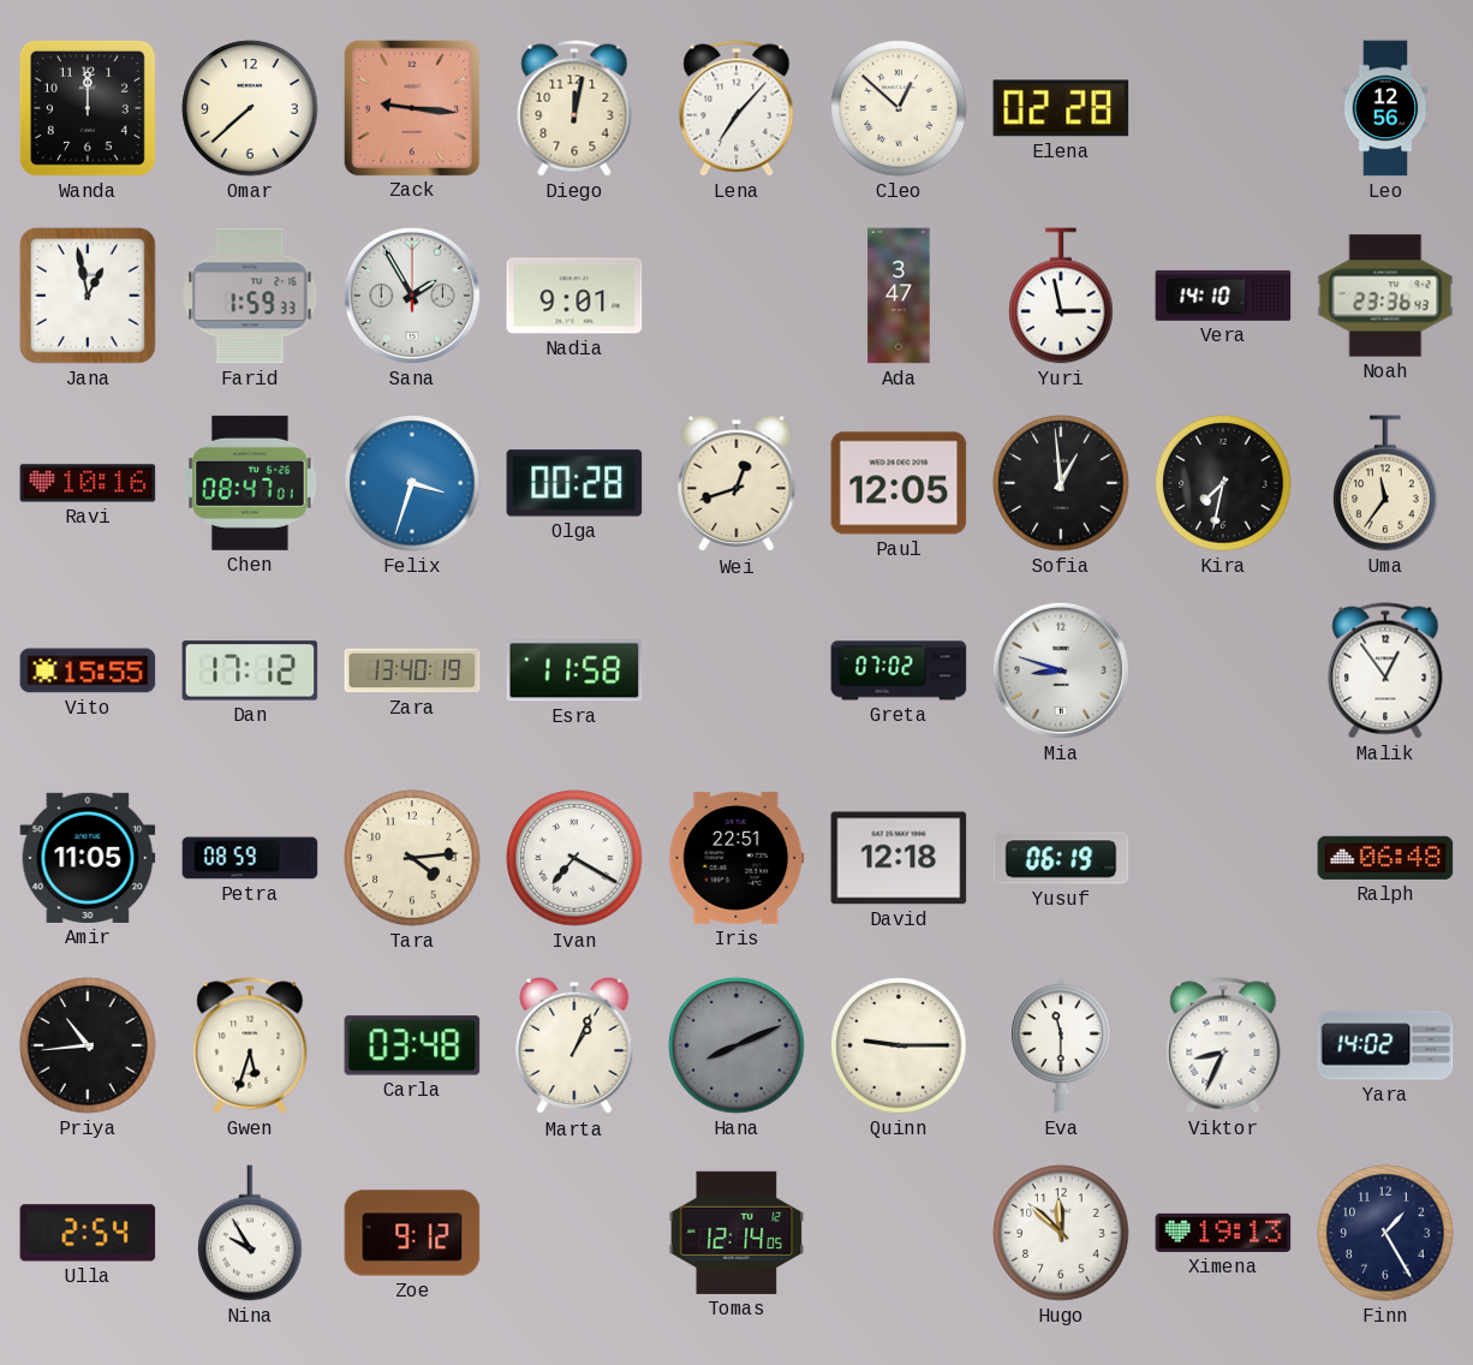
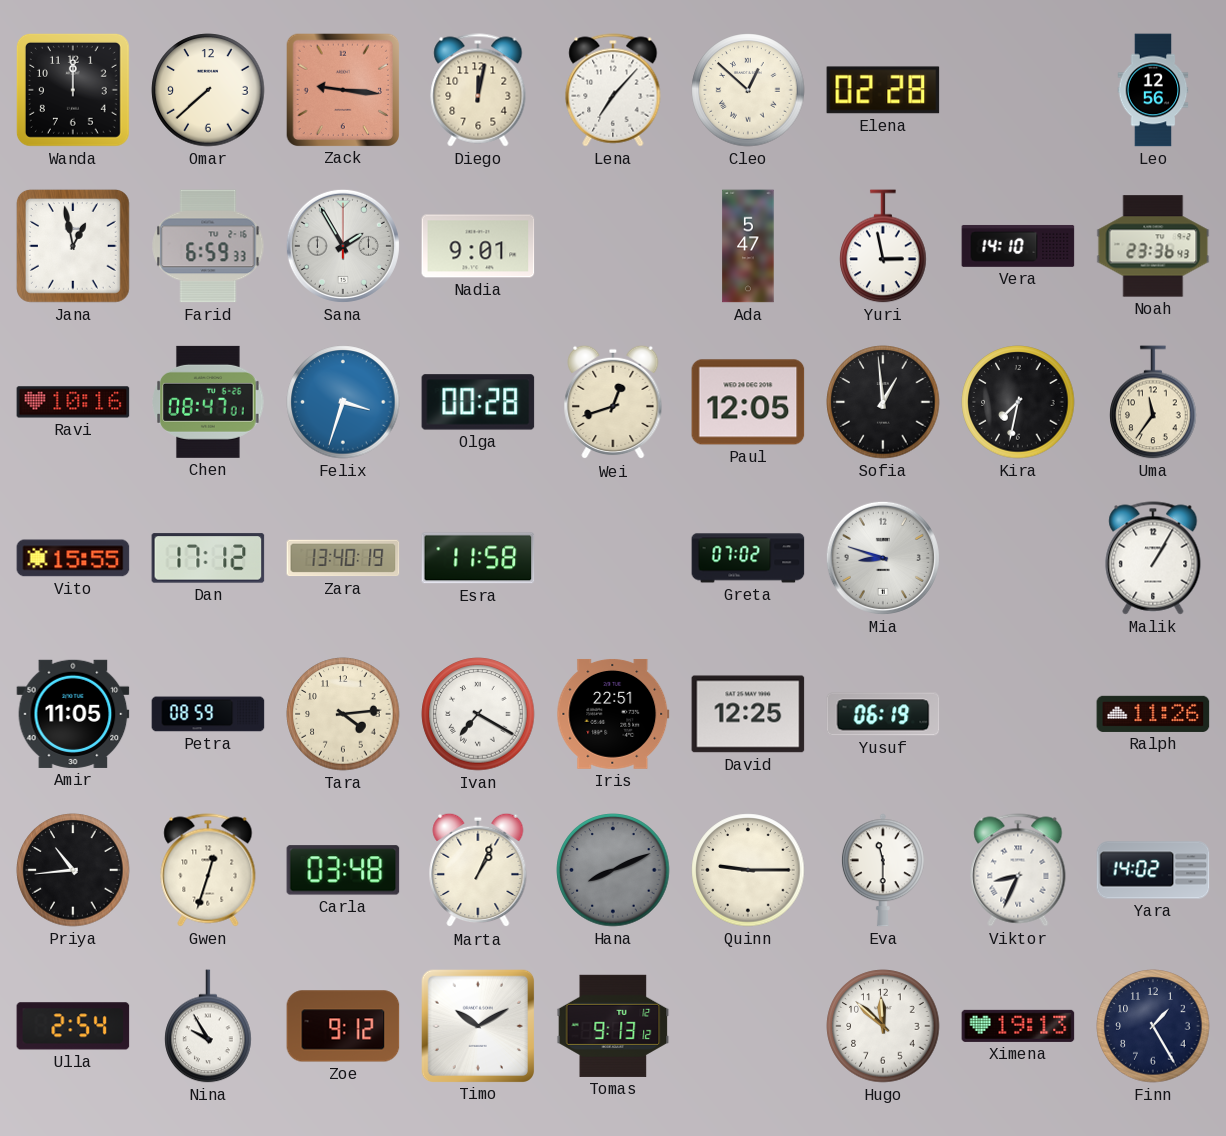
Farid: 1:59 -> 6:59
Ada: 3:47 -> 5:47
Malik: 12:54 -> 1:05
David: 12:18 -> 12:25
Ralph: 06:48 -> 11:26
Gwen: 5:33 -> 12:33
Timo: none -> 10:10
Tomas: 12:14 -> 9:13
